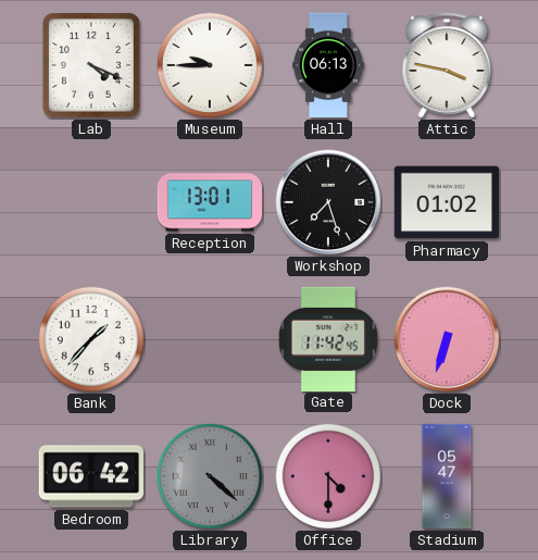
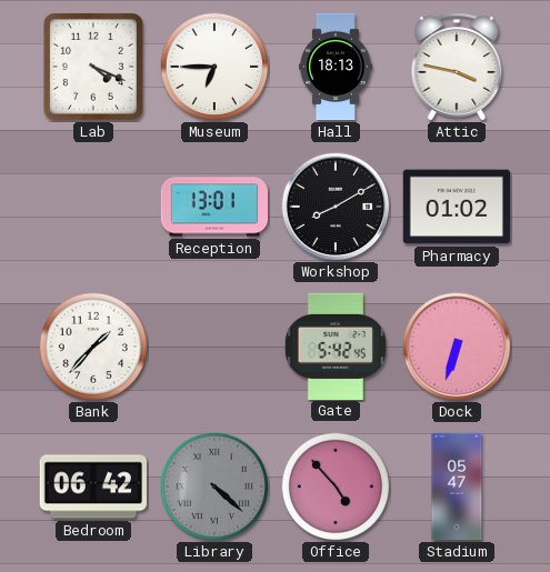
Museum: 9:45 -> 6:45
Hall: 06:13 -> 18:13
Workshop: 7:27 -> 8:10
Gate: 11:42 -> 5:42
Office: 4:30 -> 4:53
